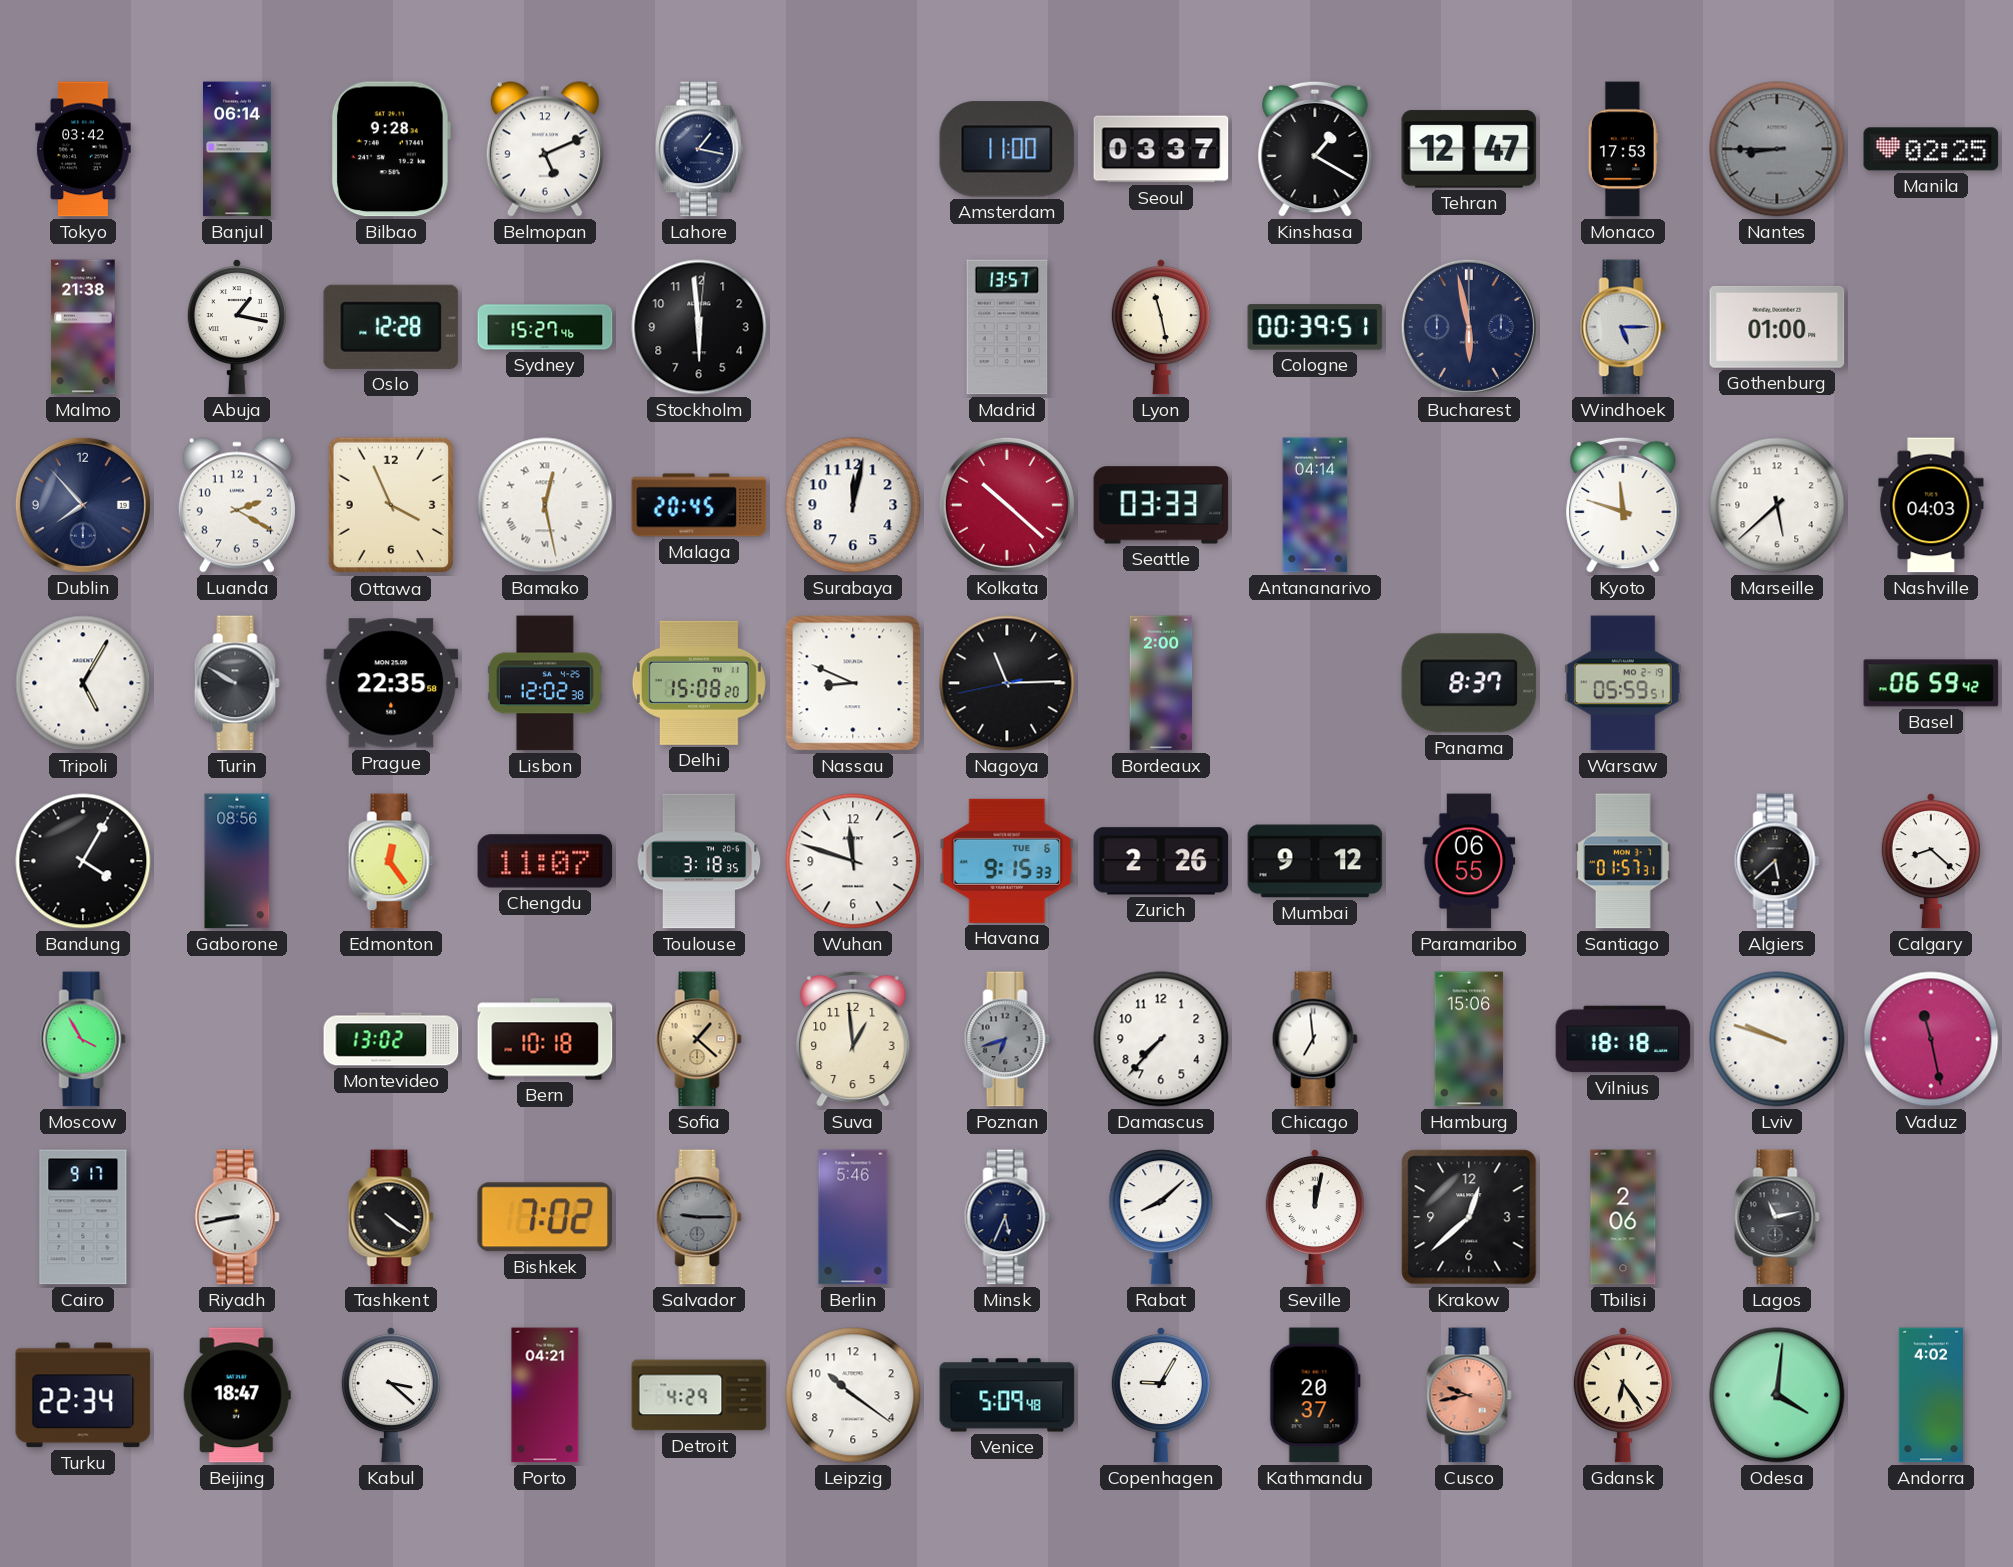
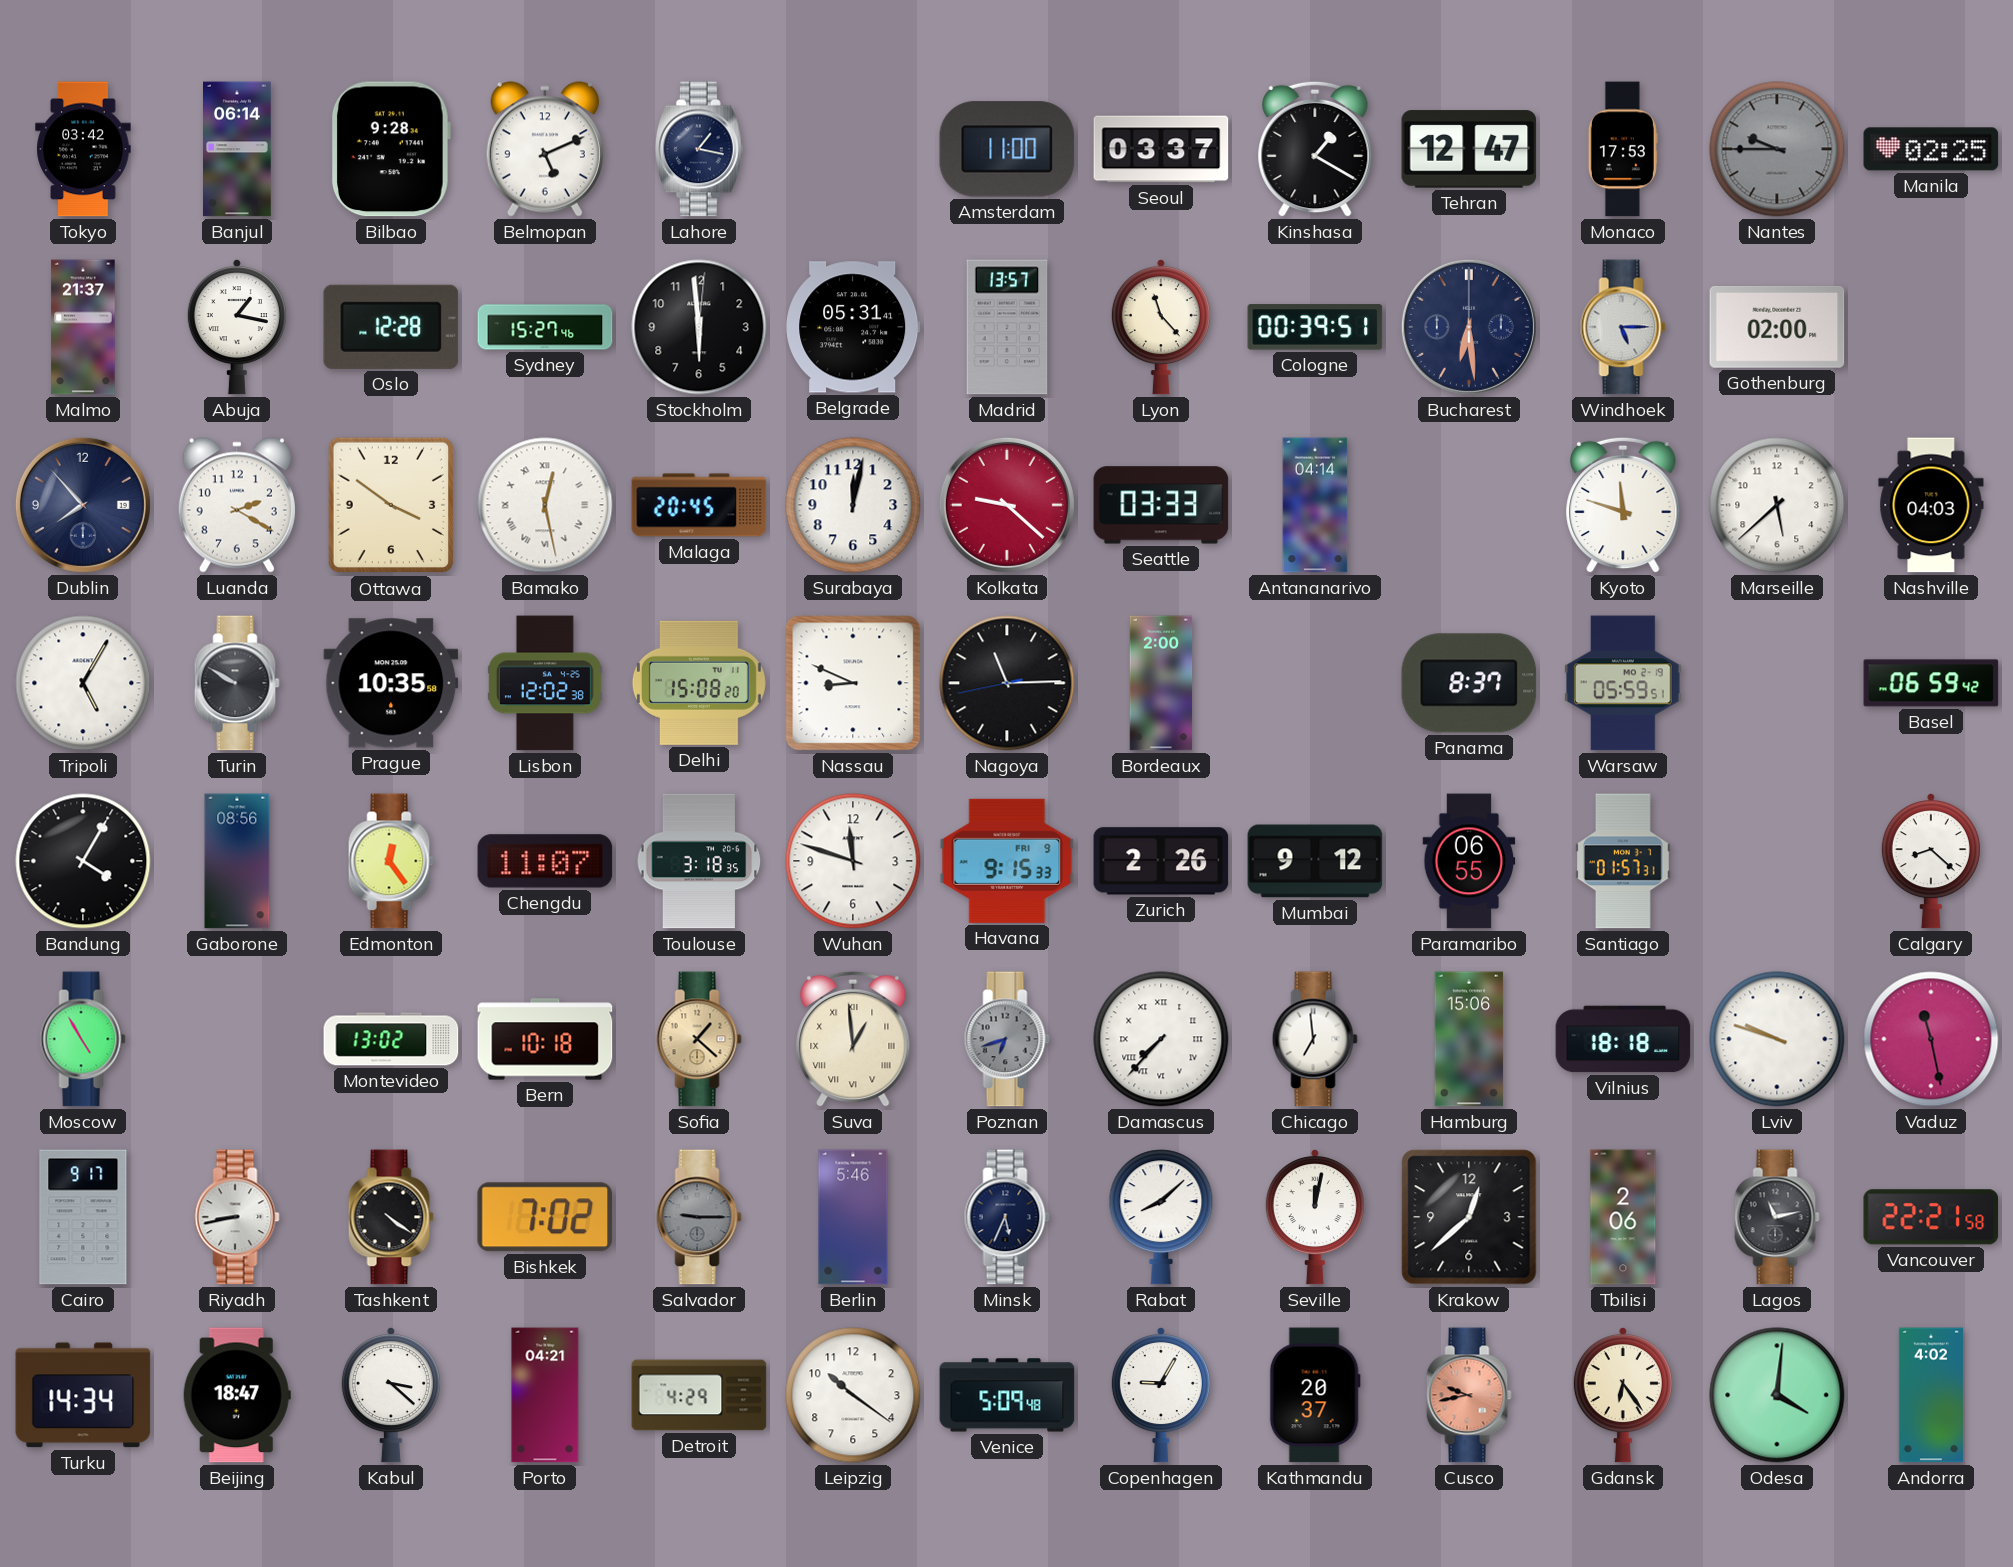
Nantes: 8:45 -> 9:45
Malmo: 21:38 -> 21:37
Belgrade: none -> 05:31
Lyon: 11:28 -> 11:23
Bucharest: 5:58 -> 6:29
Gothenburg: 01:00 -> 02:00
Ottawa: 3:56 -> 3:51
Kolkata: 10:22 -> 9:22
Prague: 22:35 -> 10:35
Havana date: TUE 6 -> FRI 9
Algiers: 5:38 -> none
Moscow: 3:55 -> 4:55
Suva numerals: Arabic -> Roman
Damascus numerals: Arabic -> Roman
Vancouver: none -> 22:21
Turku: 22:34 -> 14:34
